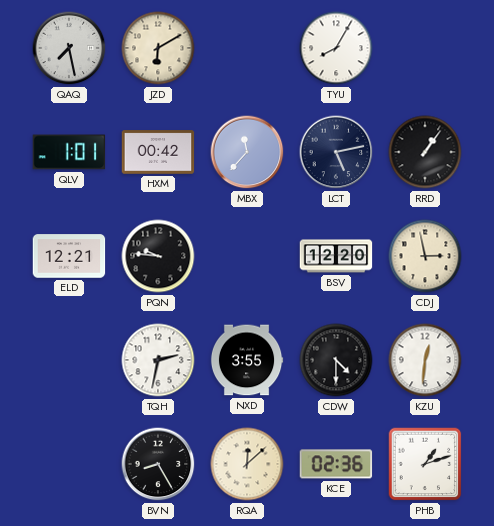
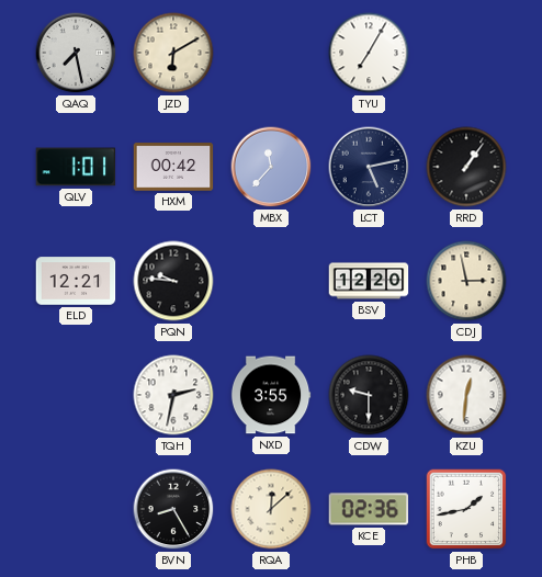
TYU: 8:05 -> 7:05
CDW: 4:30 -> 9:30
PHB: 1:12 -> 1:43
